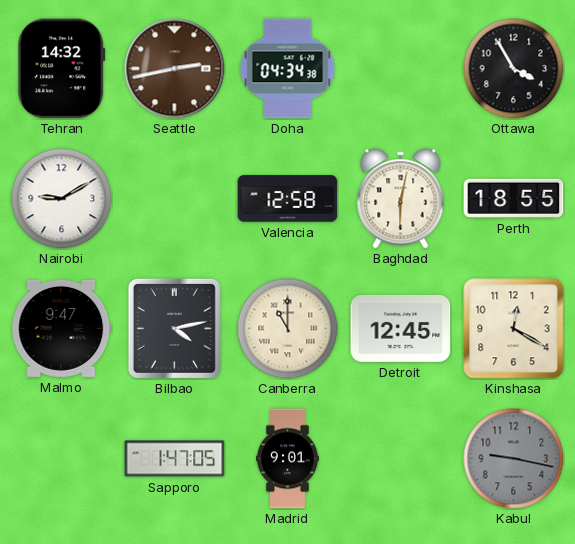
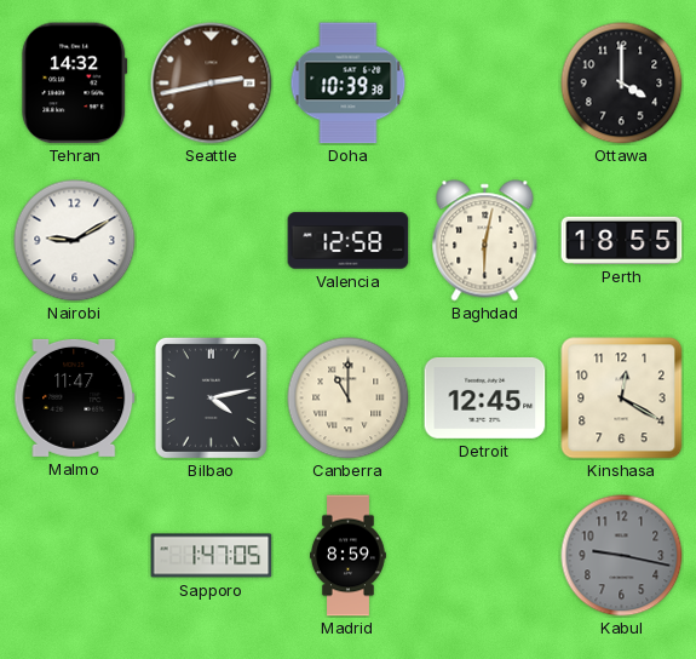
Doha: 04:34 -> 10:39
Ottawa: 3:55 -> 4:00
Malmo: 9:47 -> 11:47
Madrid: 9:01 -> 8:59
